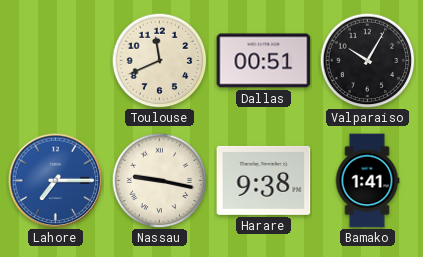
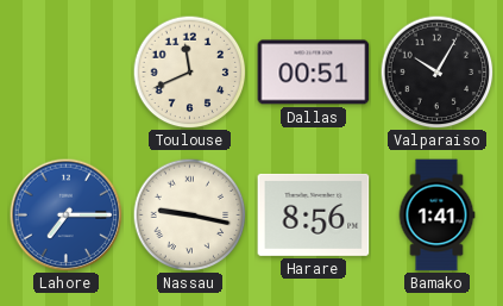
Harare: 9:38 -> 8:56
